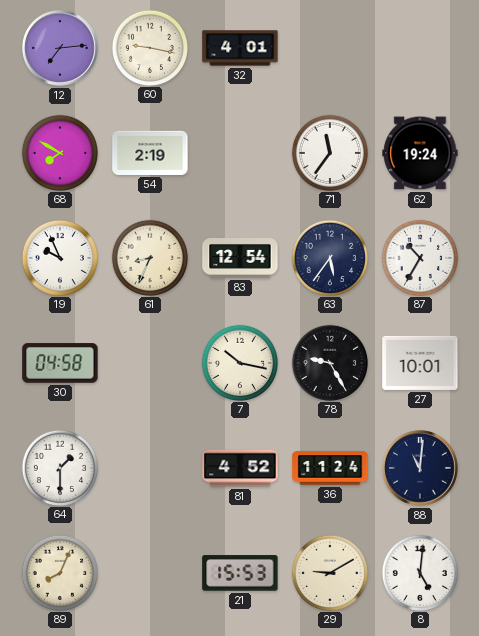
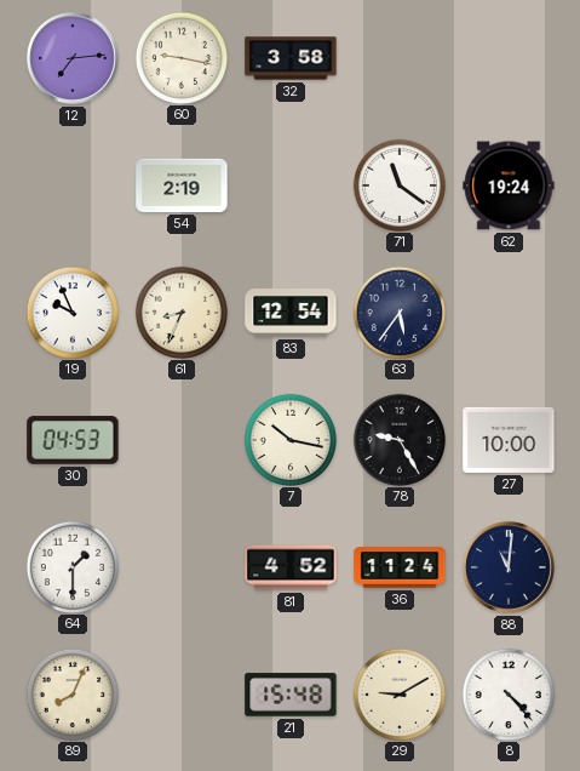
32: 4:01 -> 3:58
68: 7:50 -> none
71: 11:36 -> 11:21
87: 10:35 -> none
30: 04:58 -> 04:53
27: 10:01 -> 10:00
21: 15:53 -> 15:48
8: 5:01 -> 4:23
